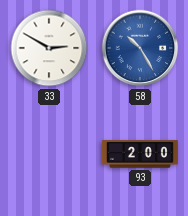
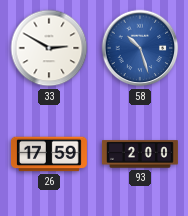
58: 10:25 -> 10:27
26: none -> 17:59
